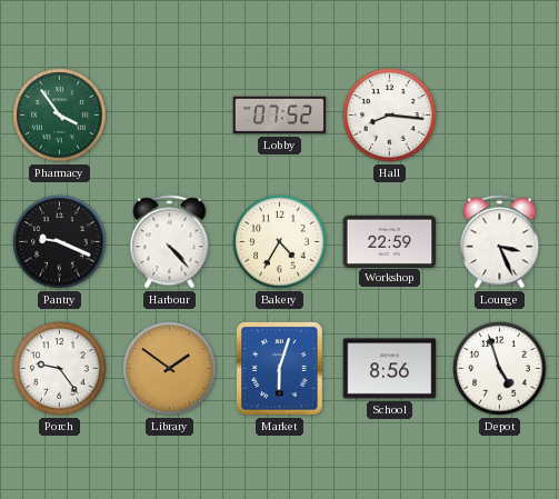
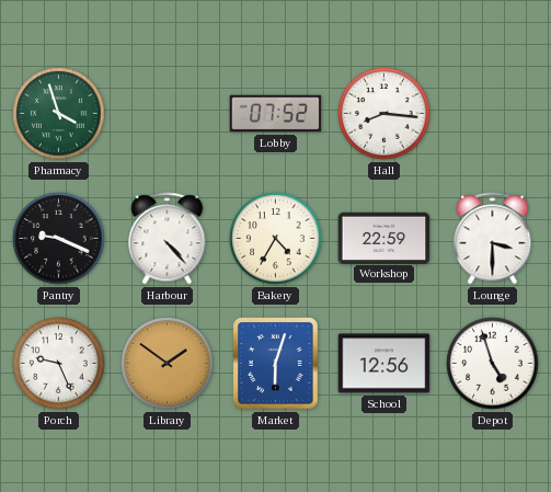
Pharmacy: 3:54 -> 3:57
Lounge: 3:26 -> 3:30
Porch: 9:24 -> 9:26
School: 8:56 -> 12:56
